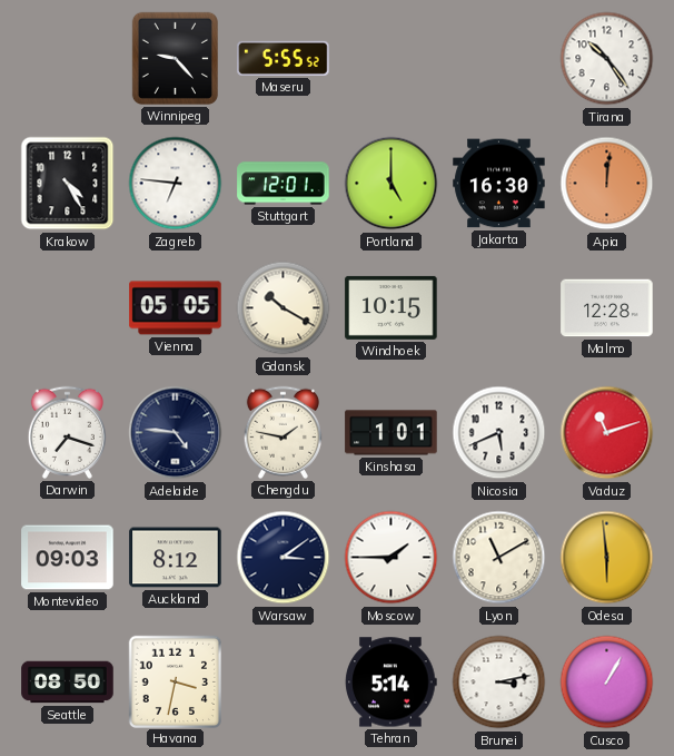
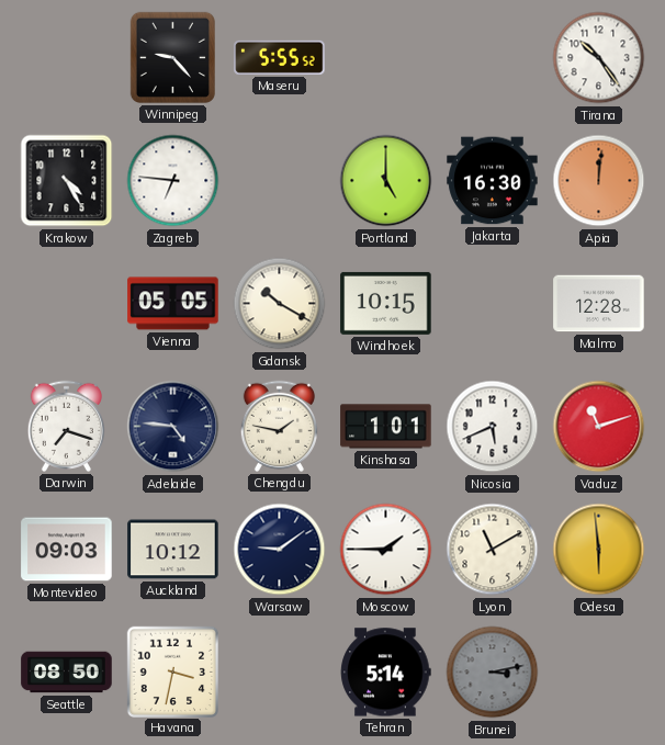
Stuttgart: 12:01 -> none
Auckland: 8:12 -> 10:12
Warsaw: 3:09 -> 9:09
Brunei dial: white -> grey
Cusco: 1:05 -> none
